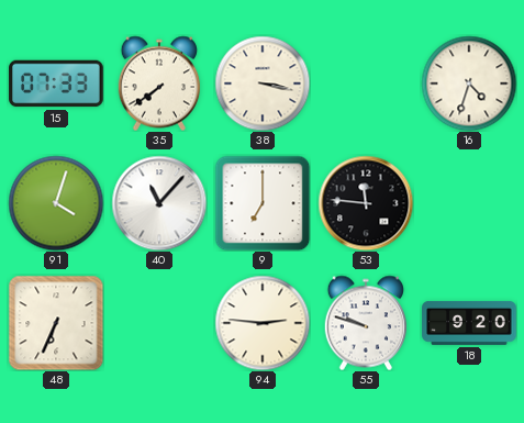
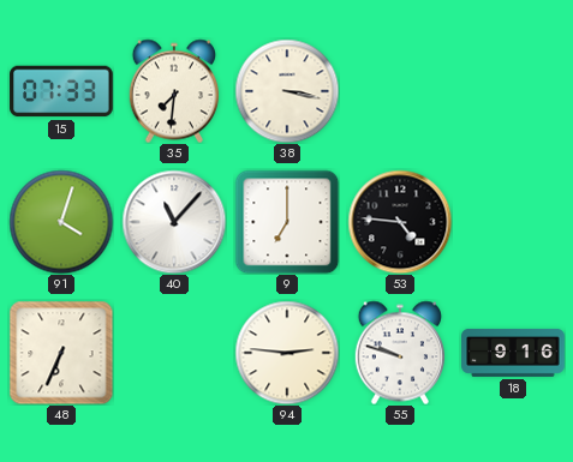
35: 7:39 -> 7:31
16: 4:33 -> none
53: 11:46 -> 4:46
18: 9:20 -> 9:16
